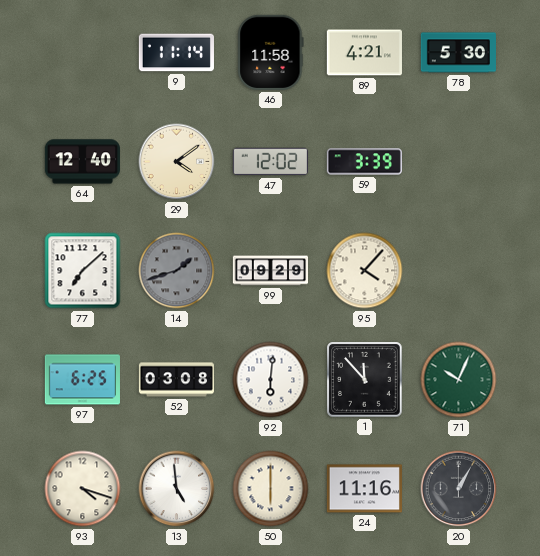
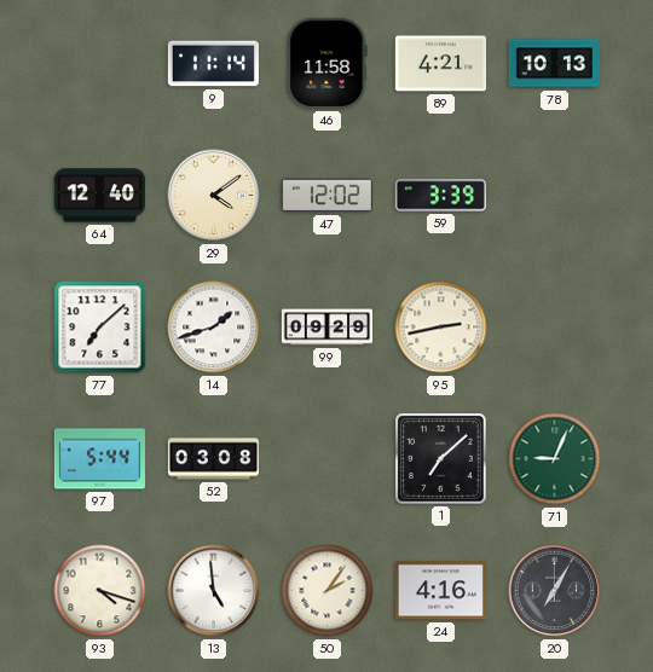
78: 5:30 -> 10:13
14 dial: grey -> white
95: 4:07 -> 2:43
97: 6:25 -> 5:44
92: 6:01 -> none
1: 11:53 -> 7:08
71: 10:04 -> 9:04
50: 6:00 -> 2:06
24: 11:16 -> 4:16
20: 1:05 -> 7:05
